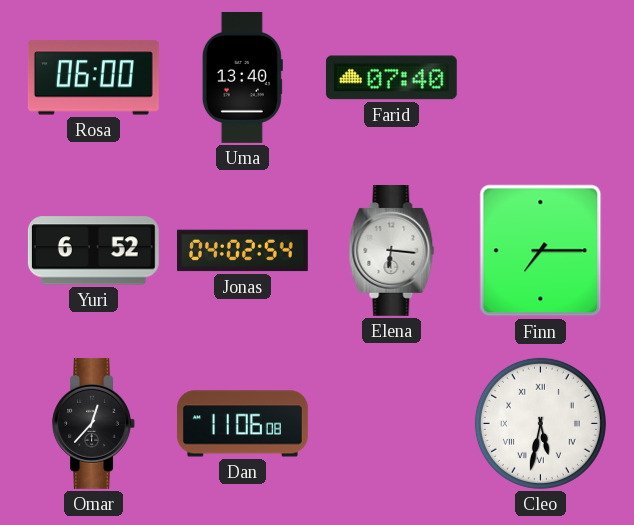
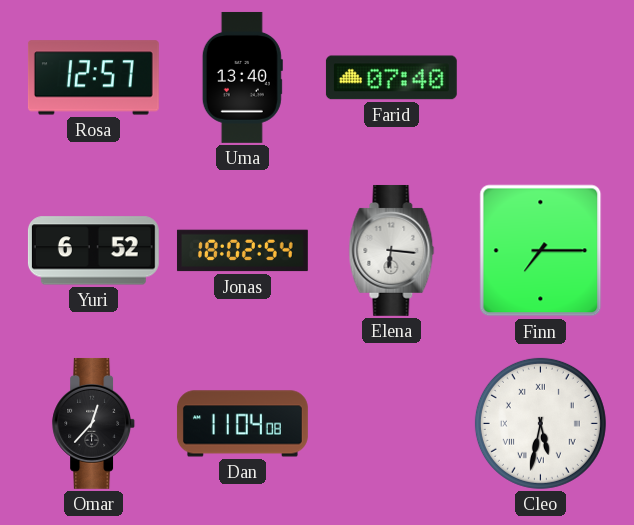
Rosa: 06:00 -> 12:57
Jonas: 04:02 -> 18:02
Dan: 11:06 -> 11:04
